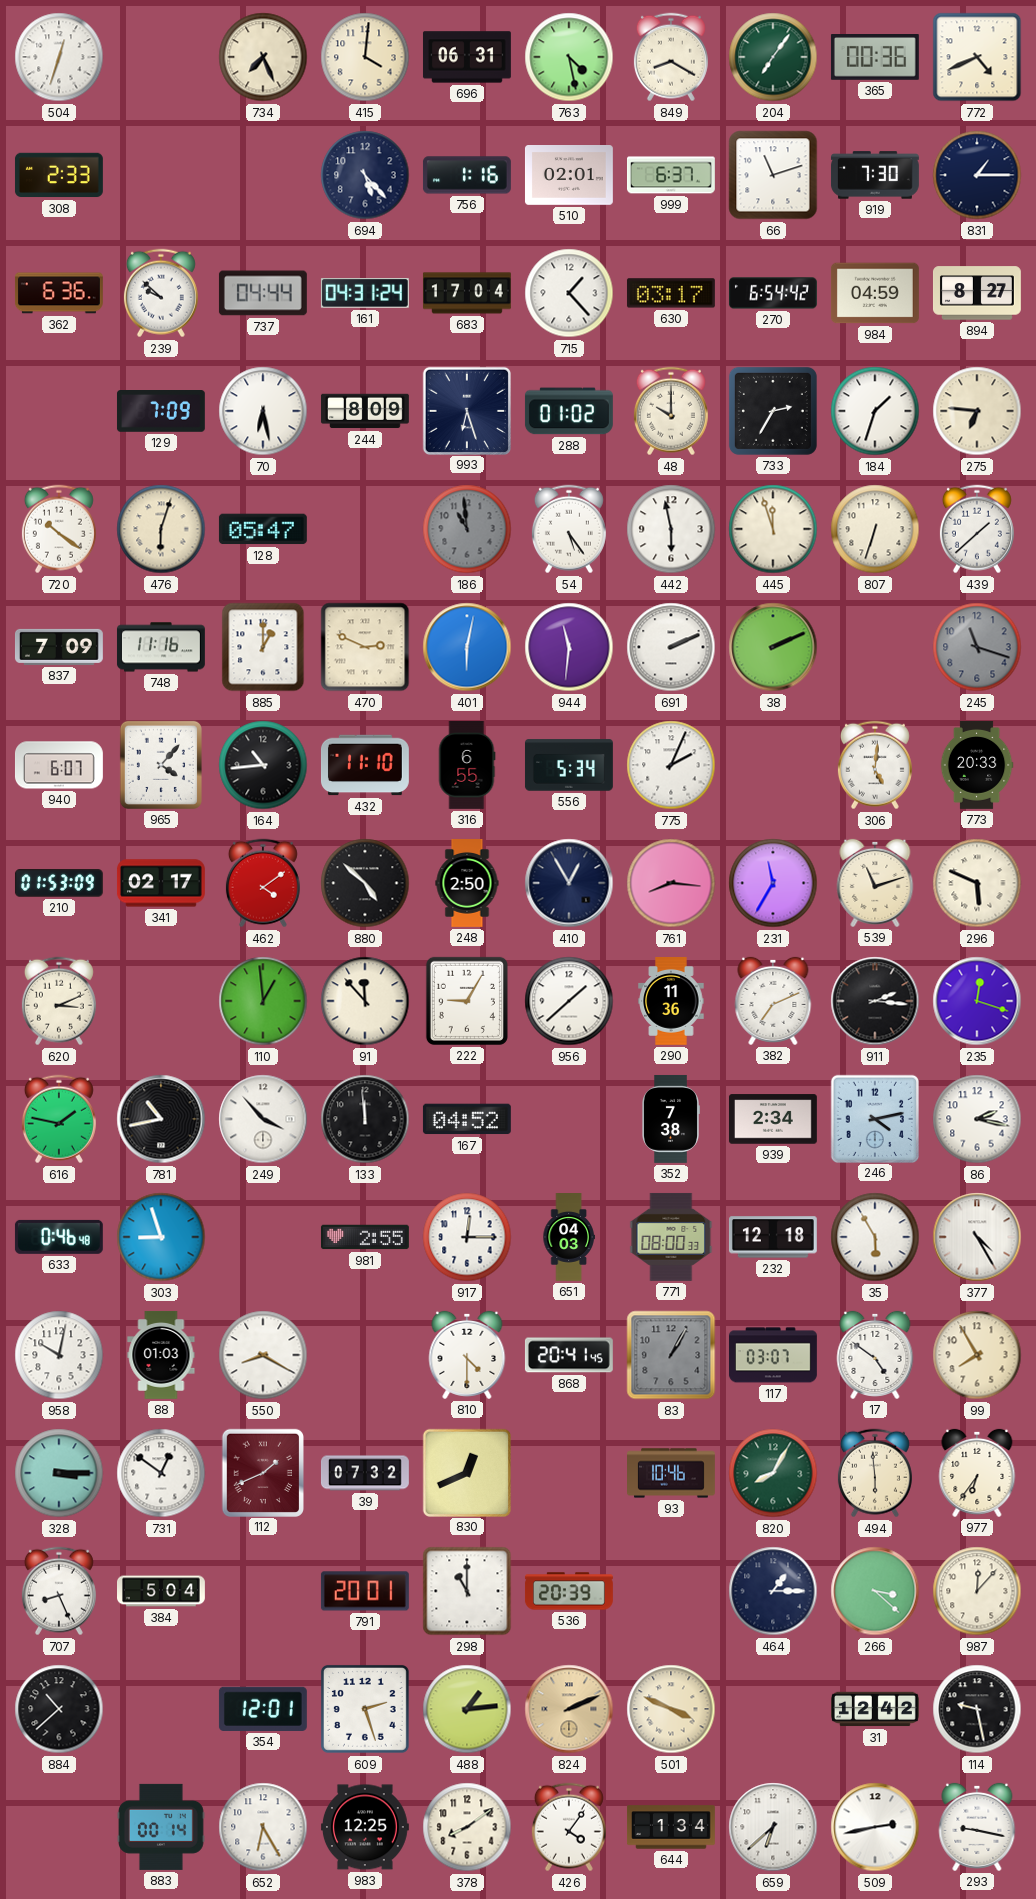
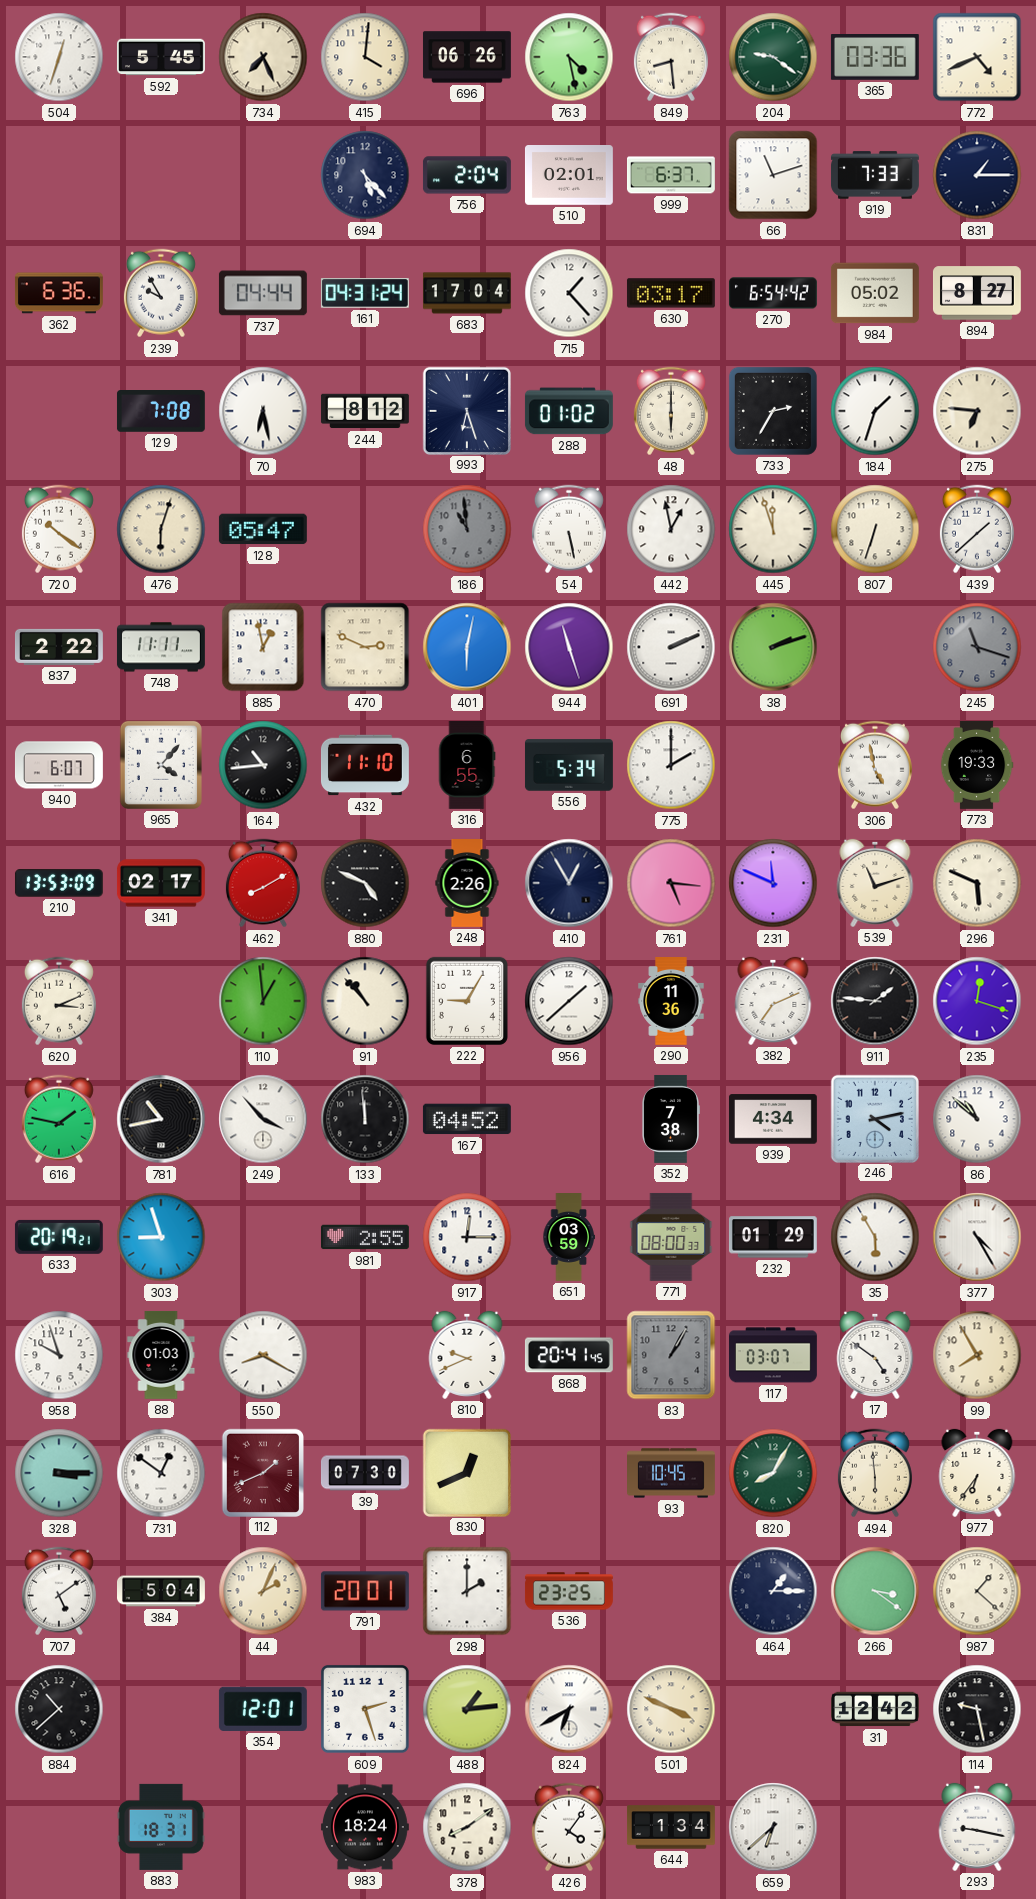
592: none -> 5:45
696: 06:31 -> 06:26
849: 8:20 -> 8:29
204: 7:06 -> 9:21
365: 00:36 -> 03:36
308: 2:33 -> none
756: 1:16 -> 2:04
919: 7:30 -> 7:33
239: 9:52 -> 9:55
984: 04:59 -> 05:02
129: 7:09 -> 7:08
244: 8:09 -> 8:12
48: 10:00 -> 6:00
54: 5:24 -> 5:28
442: 5:58 -> 12:58
837: 7:09 -> 2:22
748: 11:16 -> 11:11
885: 1:00 -> 12:58
944: 11:31 -> 11:27
38: 2:11 -> 2:12
775: 2:04 -> 2:00
306: 5:01 -> 4:58
773: 20:33 -> 19:33
210: 01:53 -> 13:53
462: 4:09 -> 8:10
880: 4:52 -> 4:49
248: 2:50 -> 2:26
761: 8:16 -> 5:16
231: 11:35 -> 11:49
91: 11:53 -> 10:53
911: 2:16 -> 1:46
939: 2:34 -> 4:34
86: 2:17 -> 10:52
633: 0:46 -> 20:19
651: 04:03 -> 03:59
232: 12:18 -> 01:29
958: 10:02 -> 9:57
810: 4:30 -> 9:41
39: 07:32 -> 07:30
93: 10:46 -> 10:45
707: 8:26 -> 5:09
44: none -> 2:04
298: 11:00 -> 2:00
536: 20:39 -> 23:25
266: 3:22 -> 3:21
987: 12:07 -> 1:22
824: 2:11 -> 6:40
824 dial: champagne -> white
883: 00:14 -> 18:31
652: 6:25 -> none
983: 12:25 -> 18:24
509: 2:43 -> none
